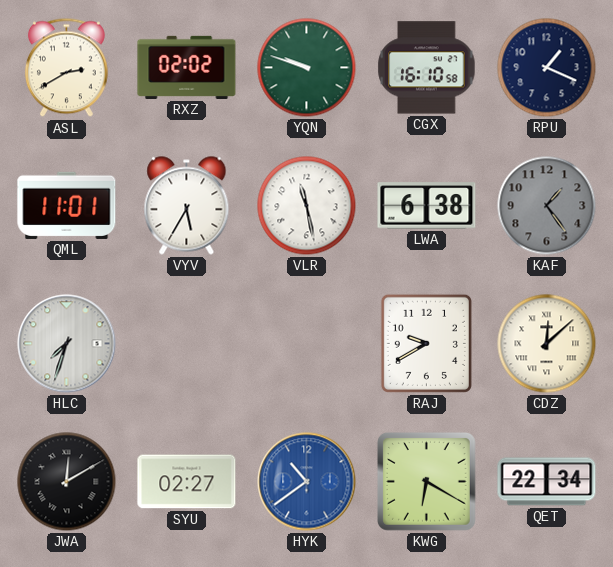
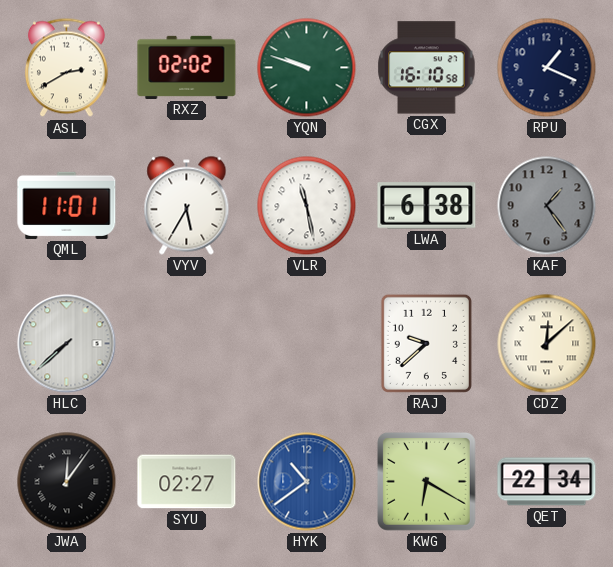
HLC: 7:33 -> 7:38
RAJ: 9:40 -> 9:38
JWA: 12:10 -> 12:06
